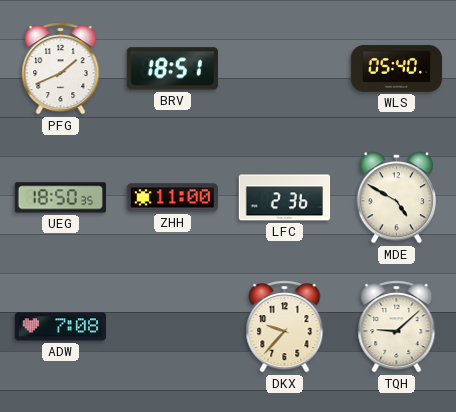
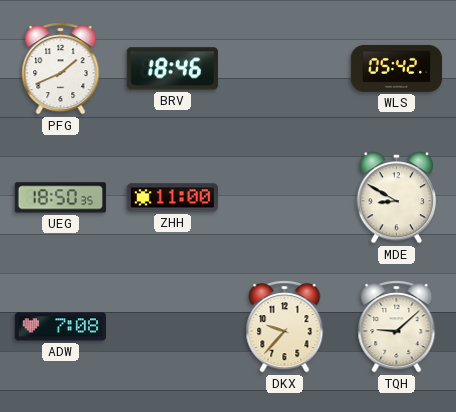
BRV: 18:51 -> 18:46
WLS: 05:40 -> 05:42
LFC: 2:36 -> none
MDE: 4:50 -> 8:50
